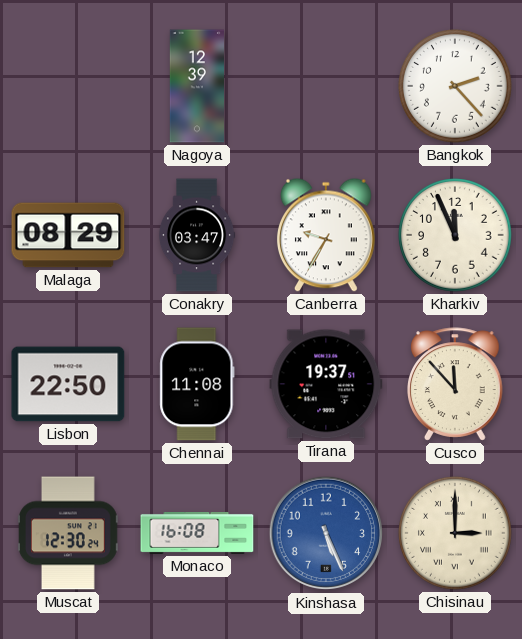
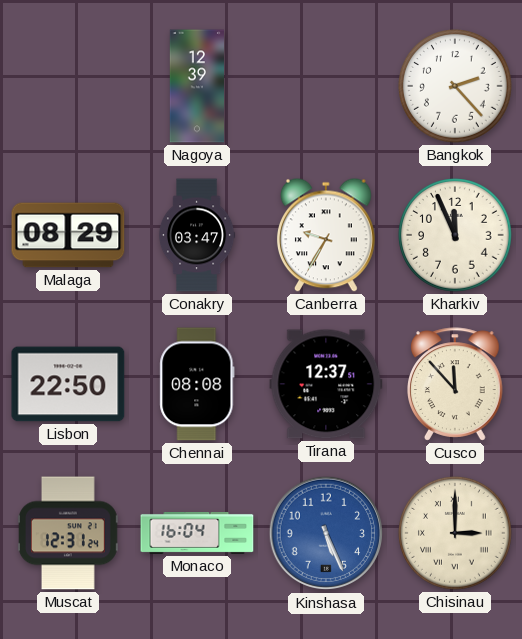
Chennai: 11:08 -> 08:08
Tirana: 19:37 -> 12:37
Muscat: 12:30 -> 12:31
Monaco: 16:08 -> 16:04
